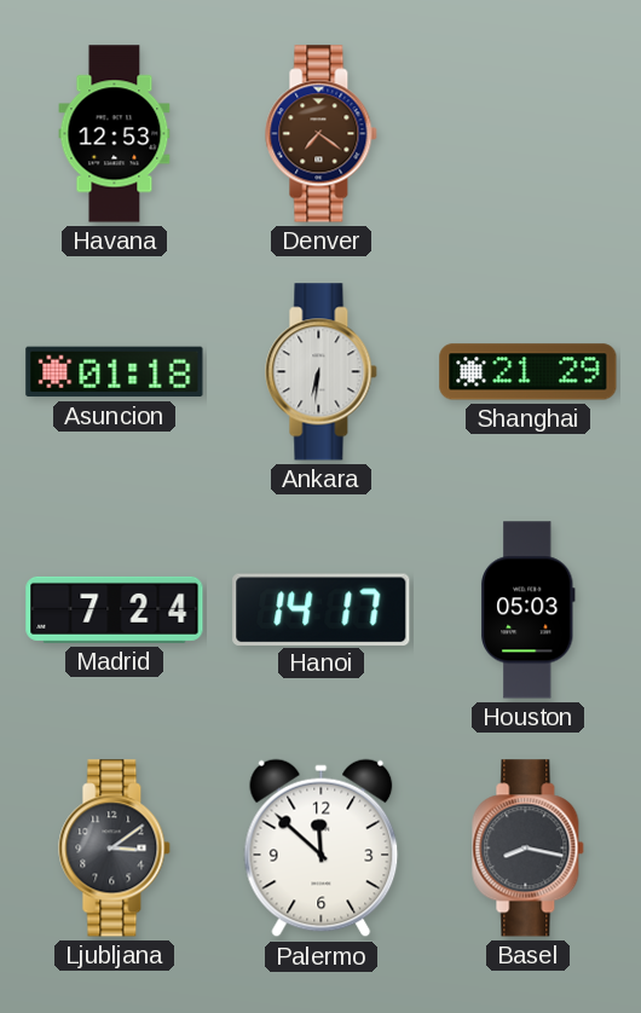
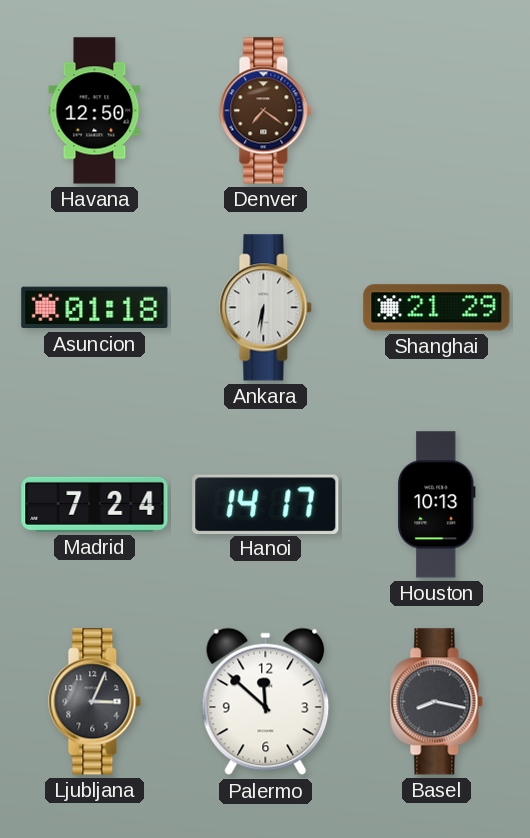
Havana: 12:53 -> 12:50
Houston: 05:03 -> 10:13
Ljubljana: 3:09 -> 3:04
